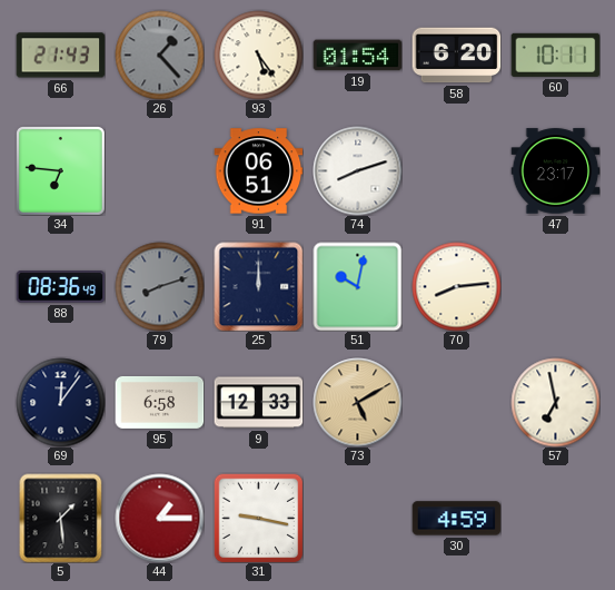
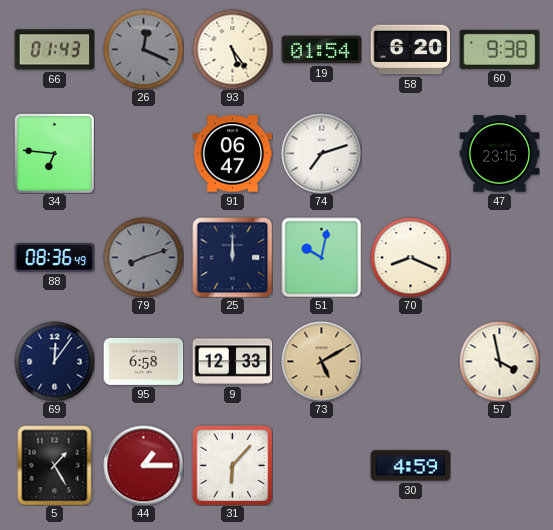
66: 21:43 -> 01:43
26: 1:23 -> 12:19
60: 10:11 -> 9:38
91: 06:51 -> 06:47
74: 8:12 -> 7:12
47: 23:17 -> 23:15
70: 8:14 -> 8:19
57: 6:58 -> 3:58
5: 1:29 -> 1:25
31: 9:17 -> 6:07
